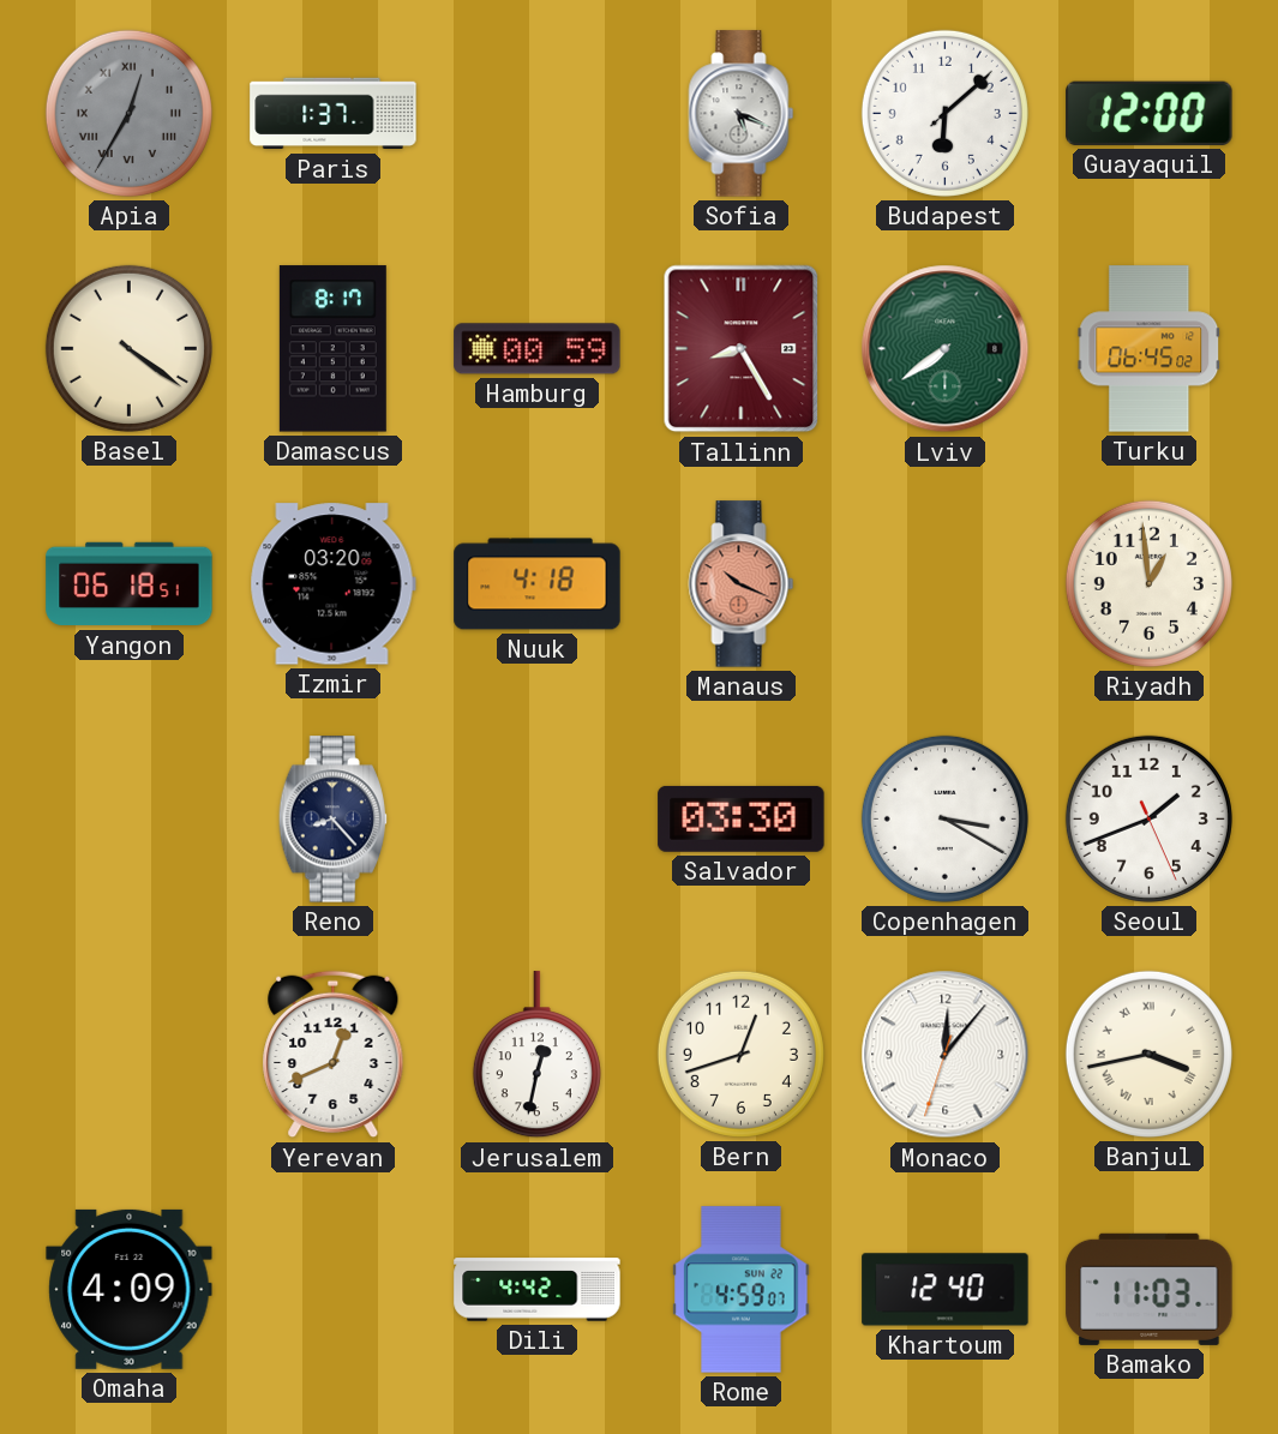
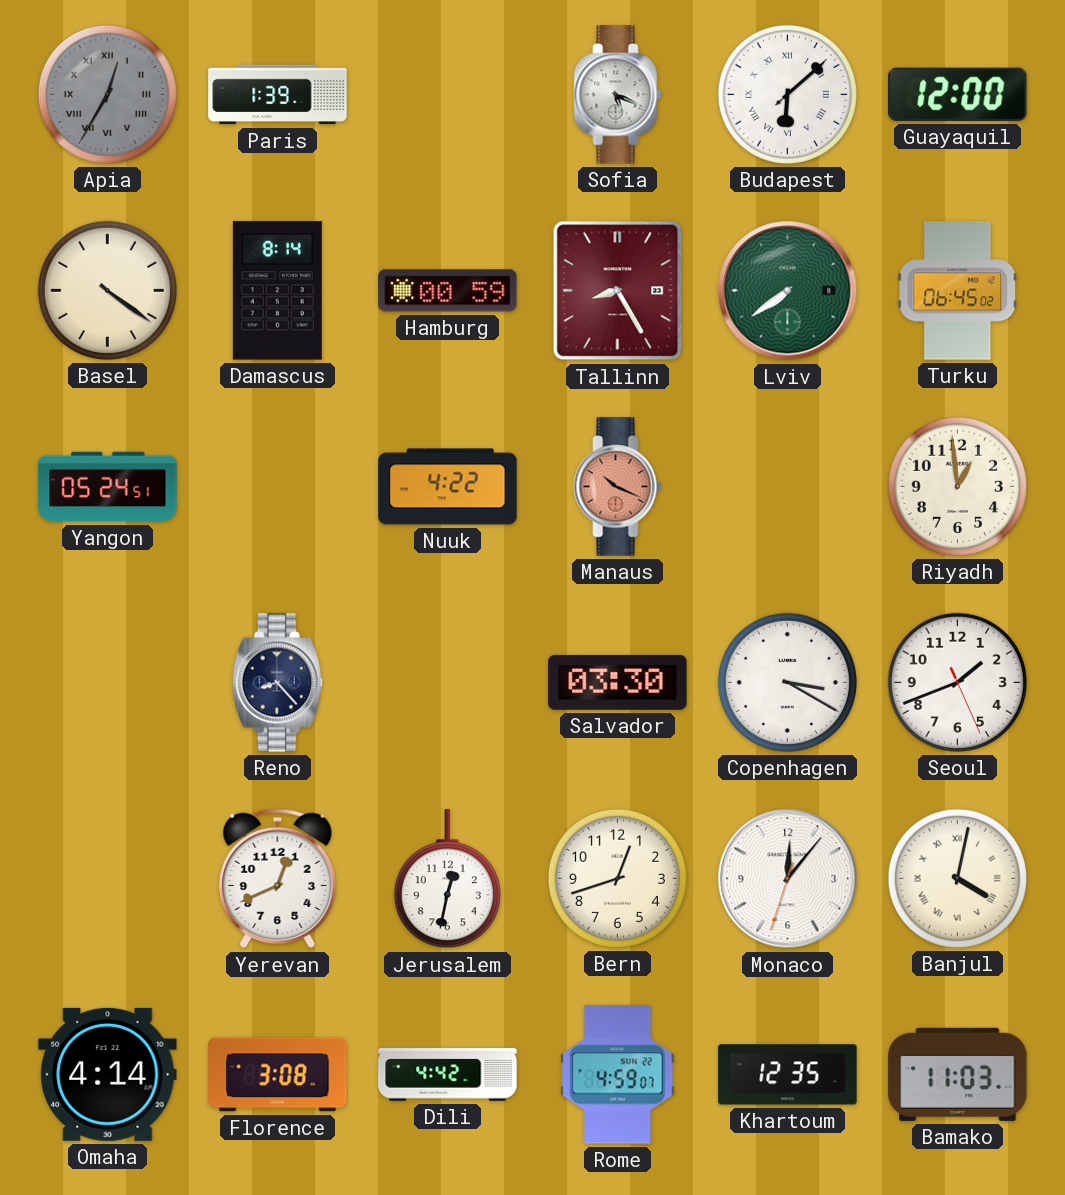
Paris: 1:37 -> 1:39
Budapest numerals: Arabic -> Roman
Damascus: 8:17 -> 8:14
Yangon: 06:18 -> 05:24
Izmir: 03:20 -> none
Nuuk: 4:18 -> 4:22
Banjul: 3:43 -> 4:02
Omaha: 4:09 -> 4:14
Florence: none -> 3:08
Khartoum: 12:40 -> 12:35
